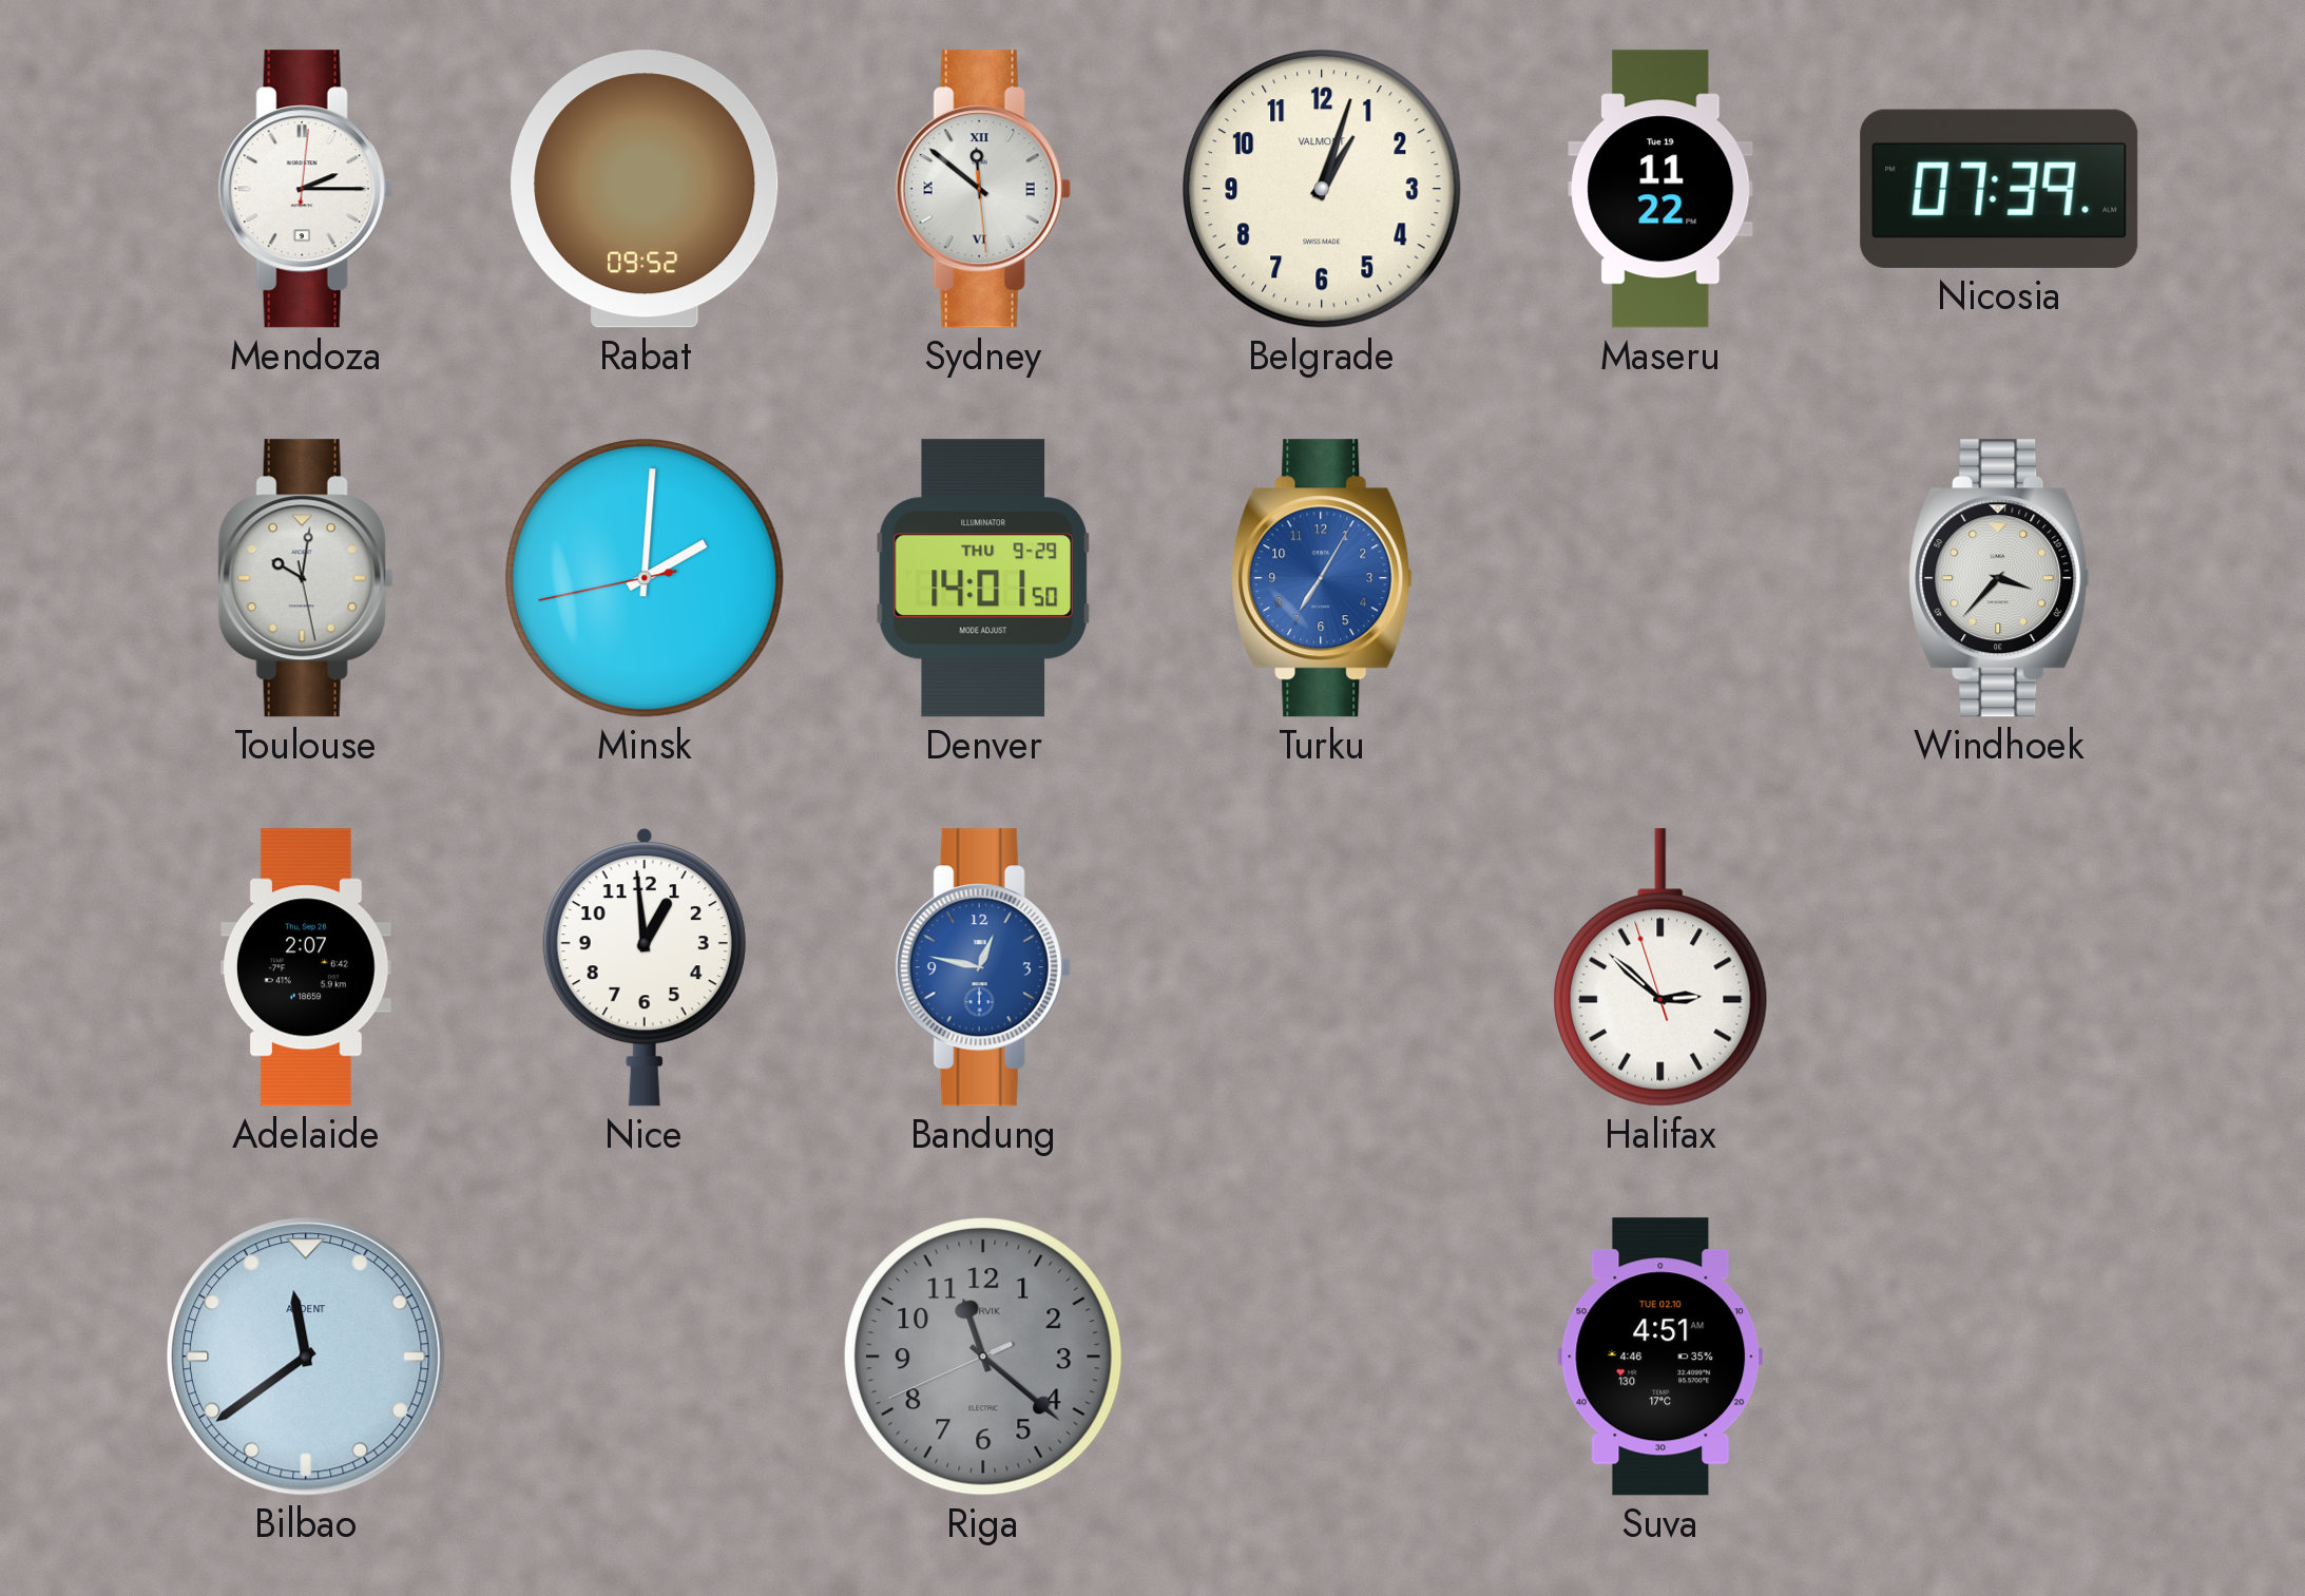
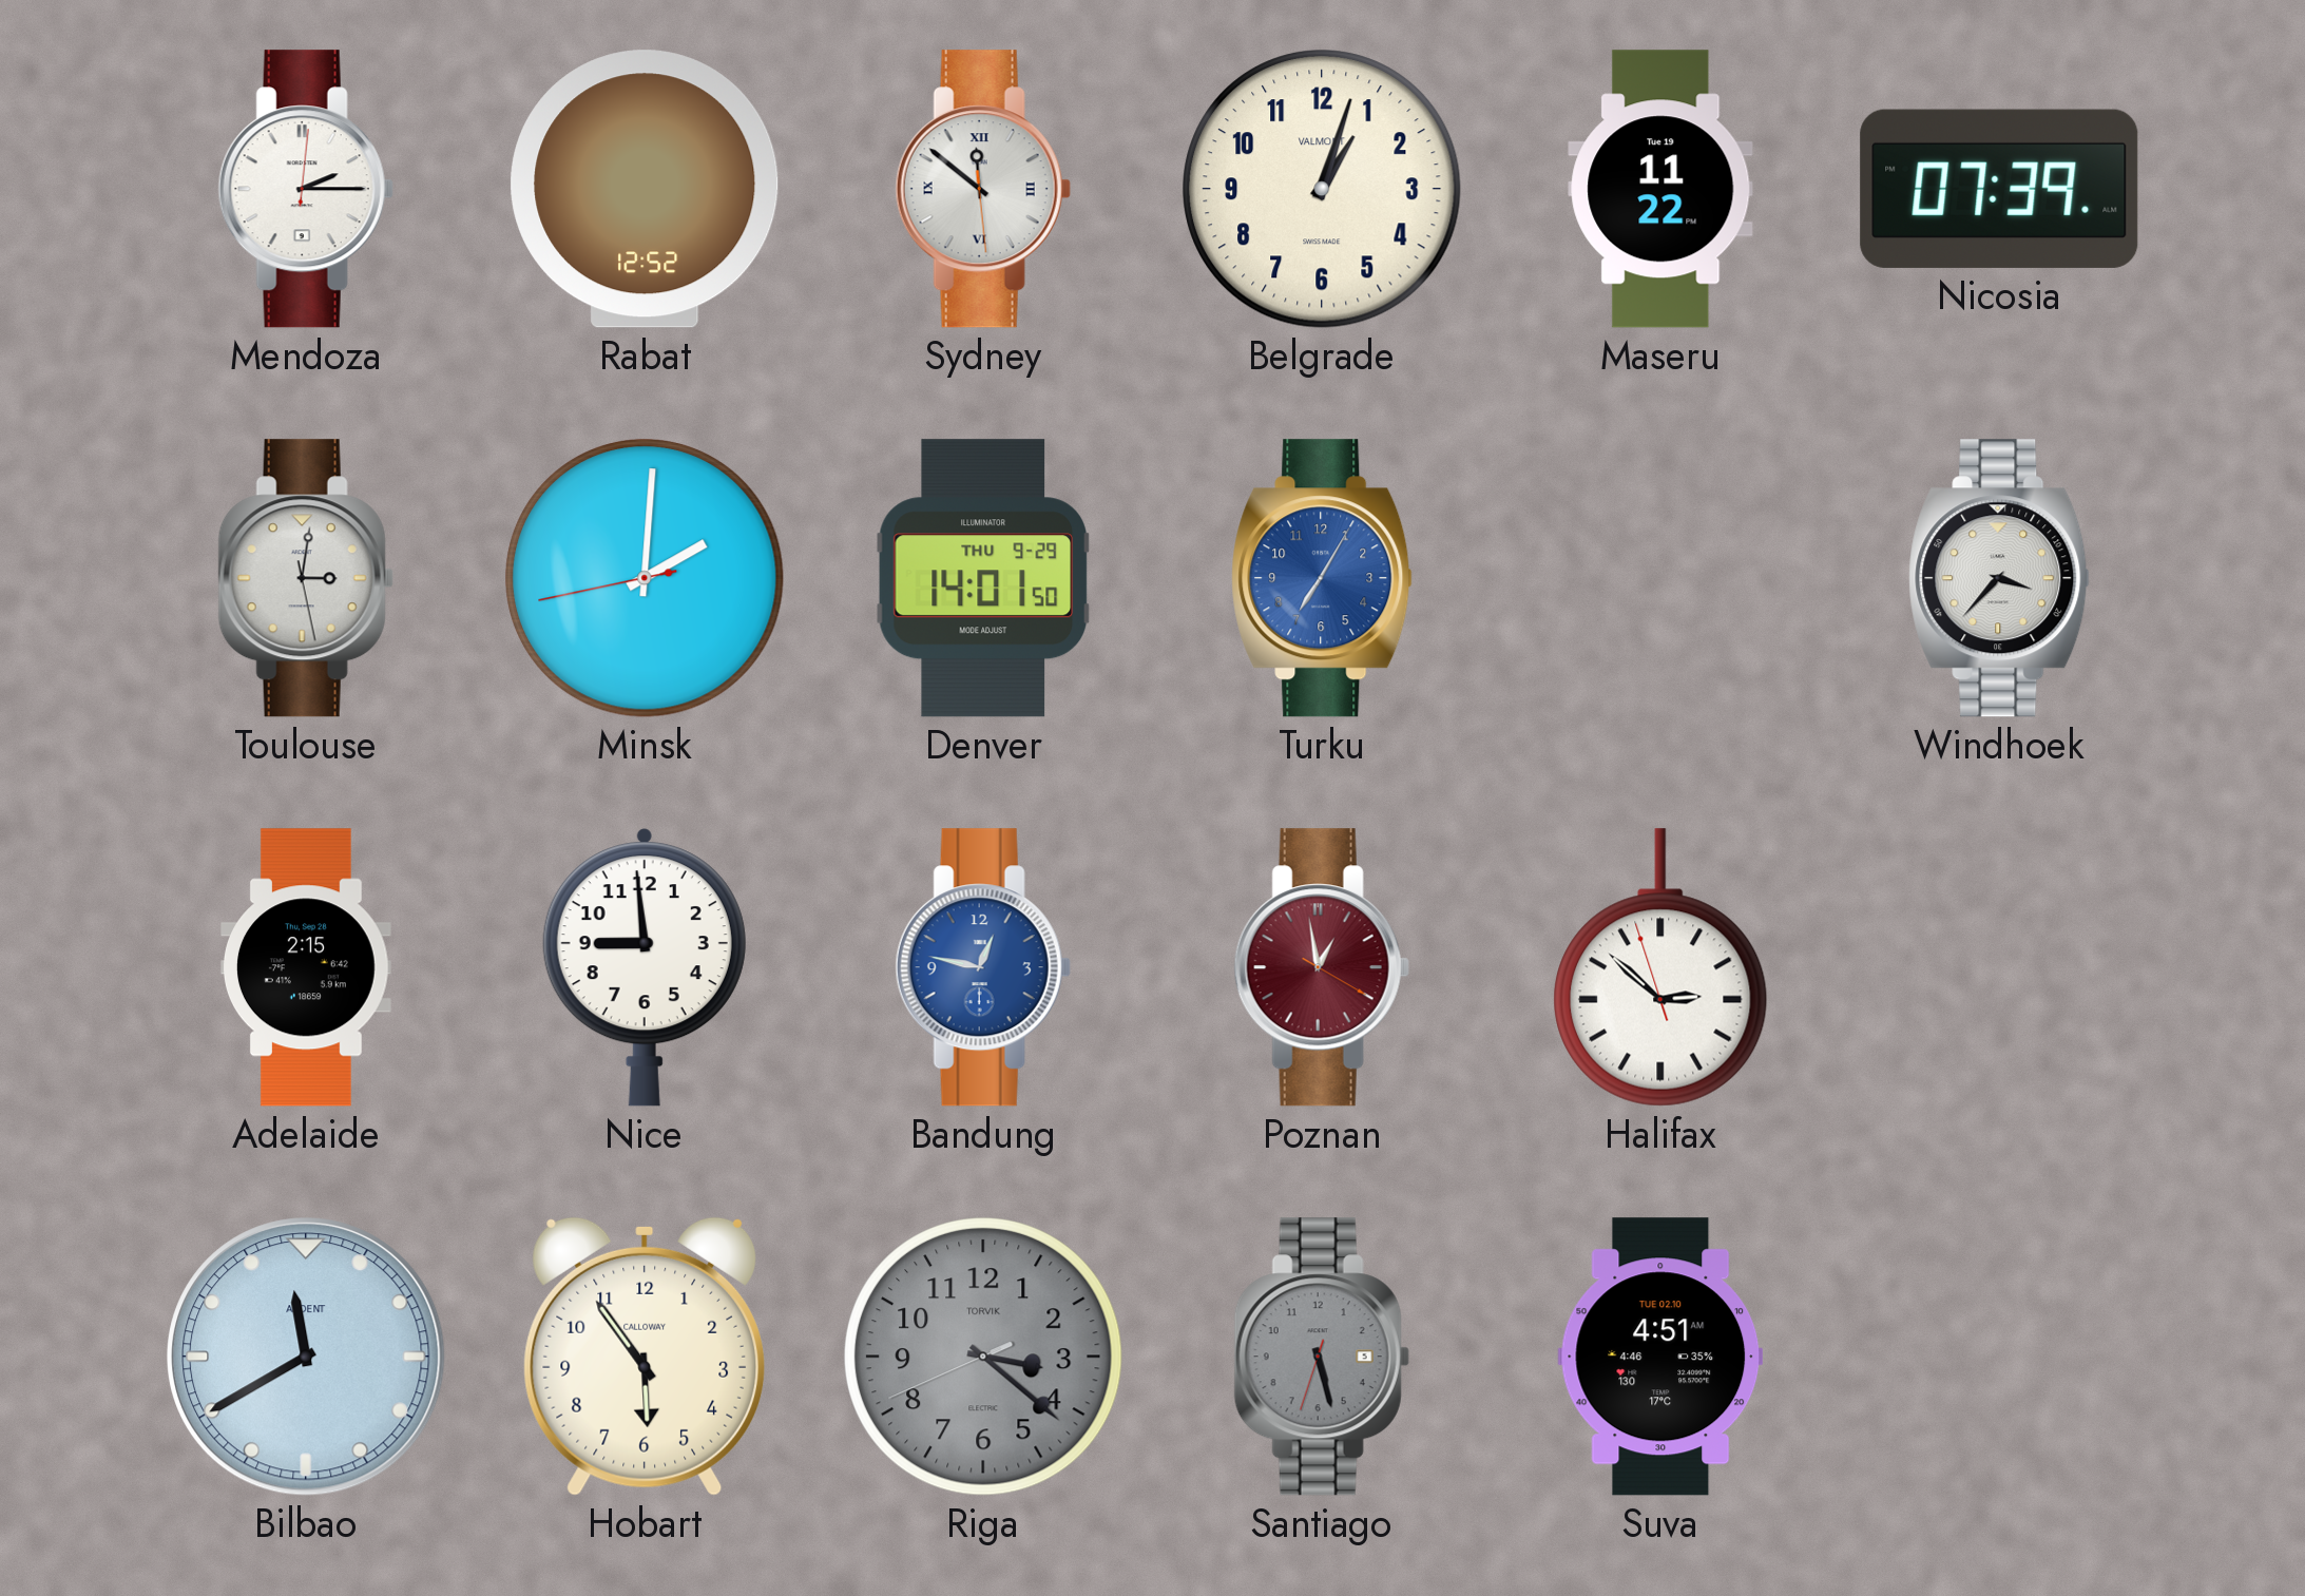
Rabat: 09:52 -> 12:52
Toulouse: 10:01 -> 3:01
Adelaide: 2:07 -> 2:15
Nice: 12:59 -> 8:59
Poznan: none -> 12:58
Bilbao: 11:39 -> 11:40
Hobart: none -> 5:54
Riga: 11:21 -> 3:21
Santiago: none -> 5:27
